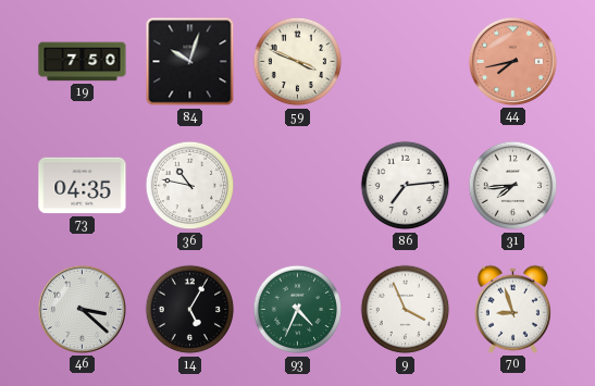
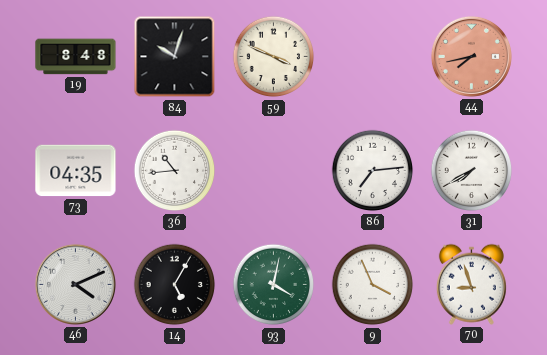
19: 7:50 -> 8:48
36: 10:47 -> 10:44
31: 7:44 -> 7:40
46: 3:22 -> 4:11
93: 4:34 -> 4:02
